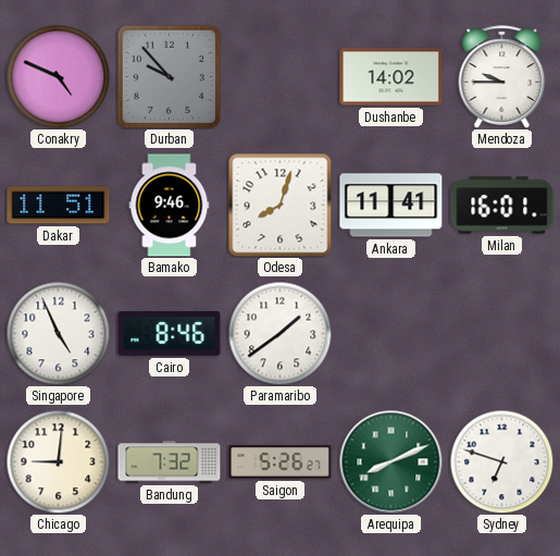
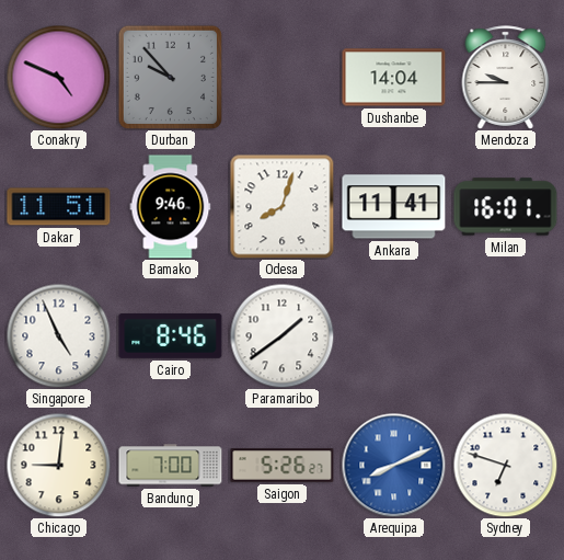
Dushanbe: 14:02 -> 14:04
Bandung: 7:32 -> 7:00
Arequipa dial: green -> blue
